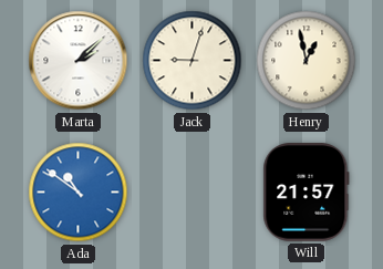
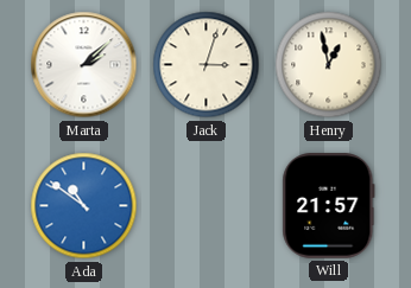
Jack: 9:03 -> 3:03
